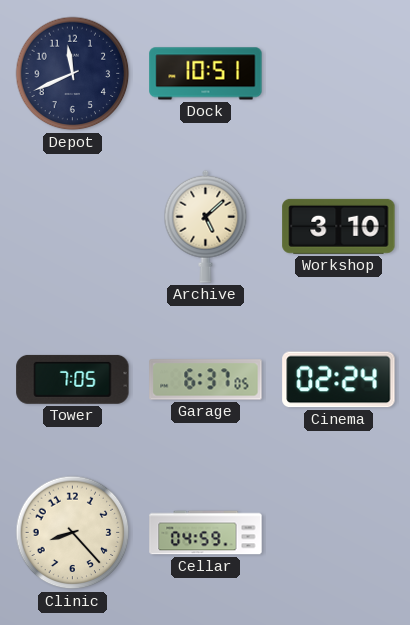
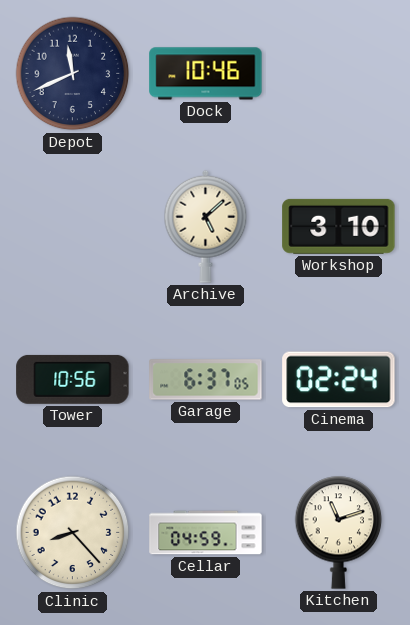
Dock: 10:51 -> 10:46
Tower: 7:05 -> 10:56
Kitchen: none -> 11:12
